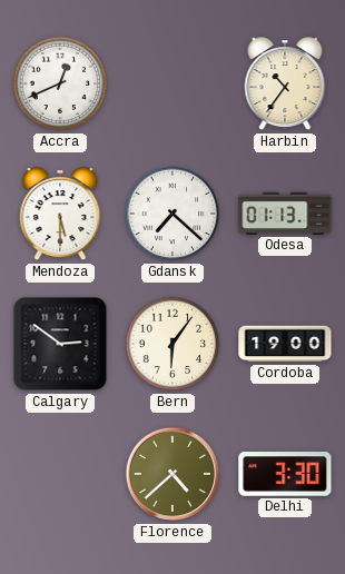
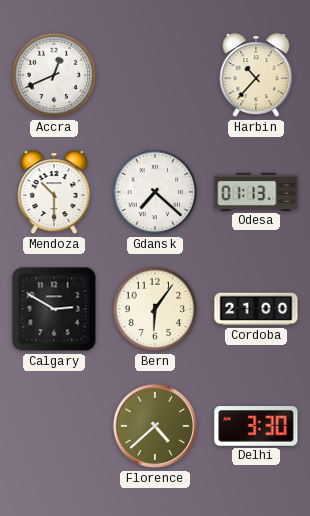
Harbin: 10:36 -> 10:37
Mendoza: 5:30 -> 10:30
Calgary: 2:51 -> 2:50
Cordoba: 19:00 -> 21:00
